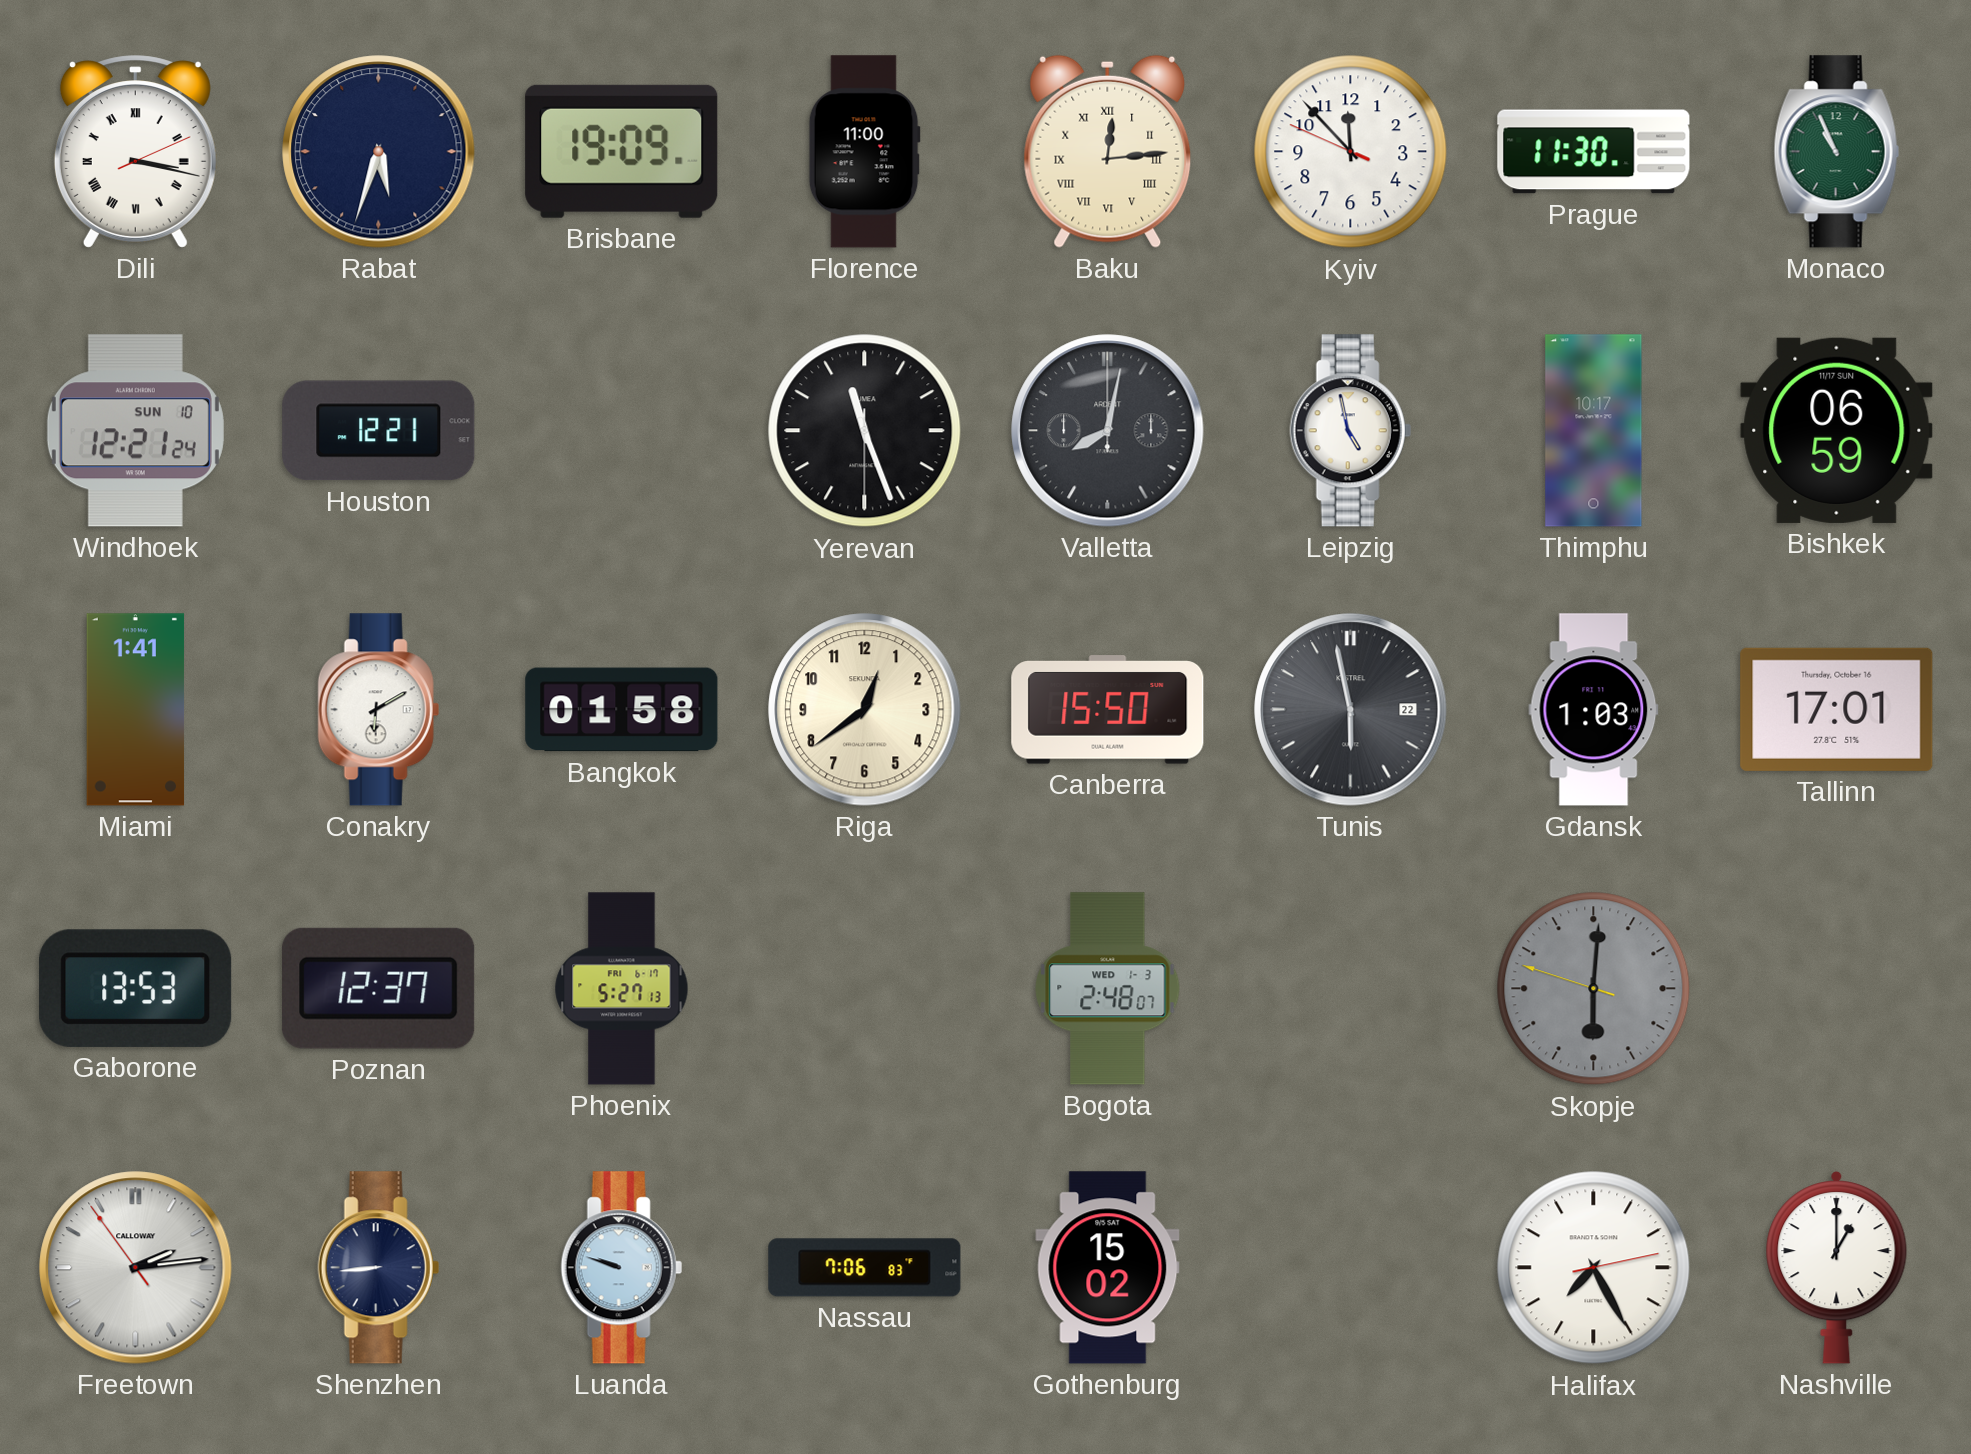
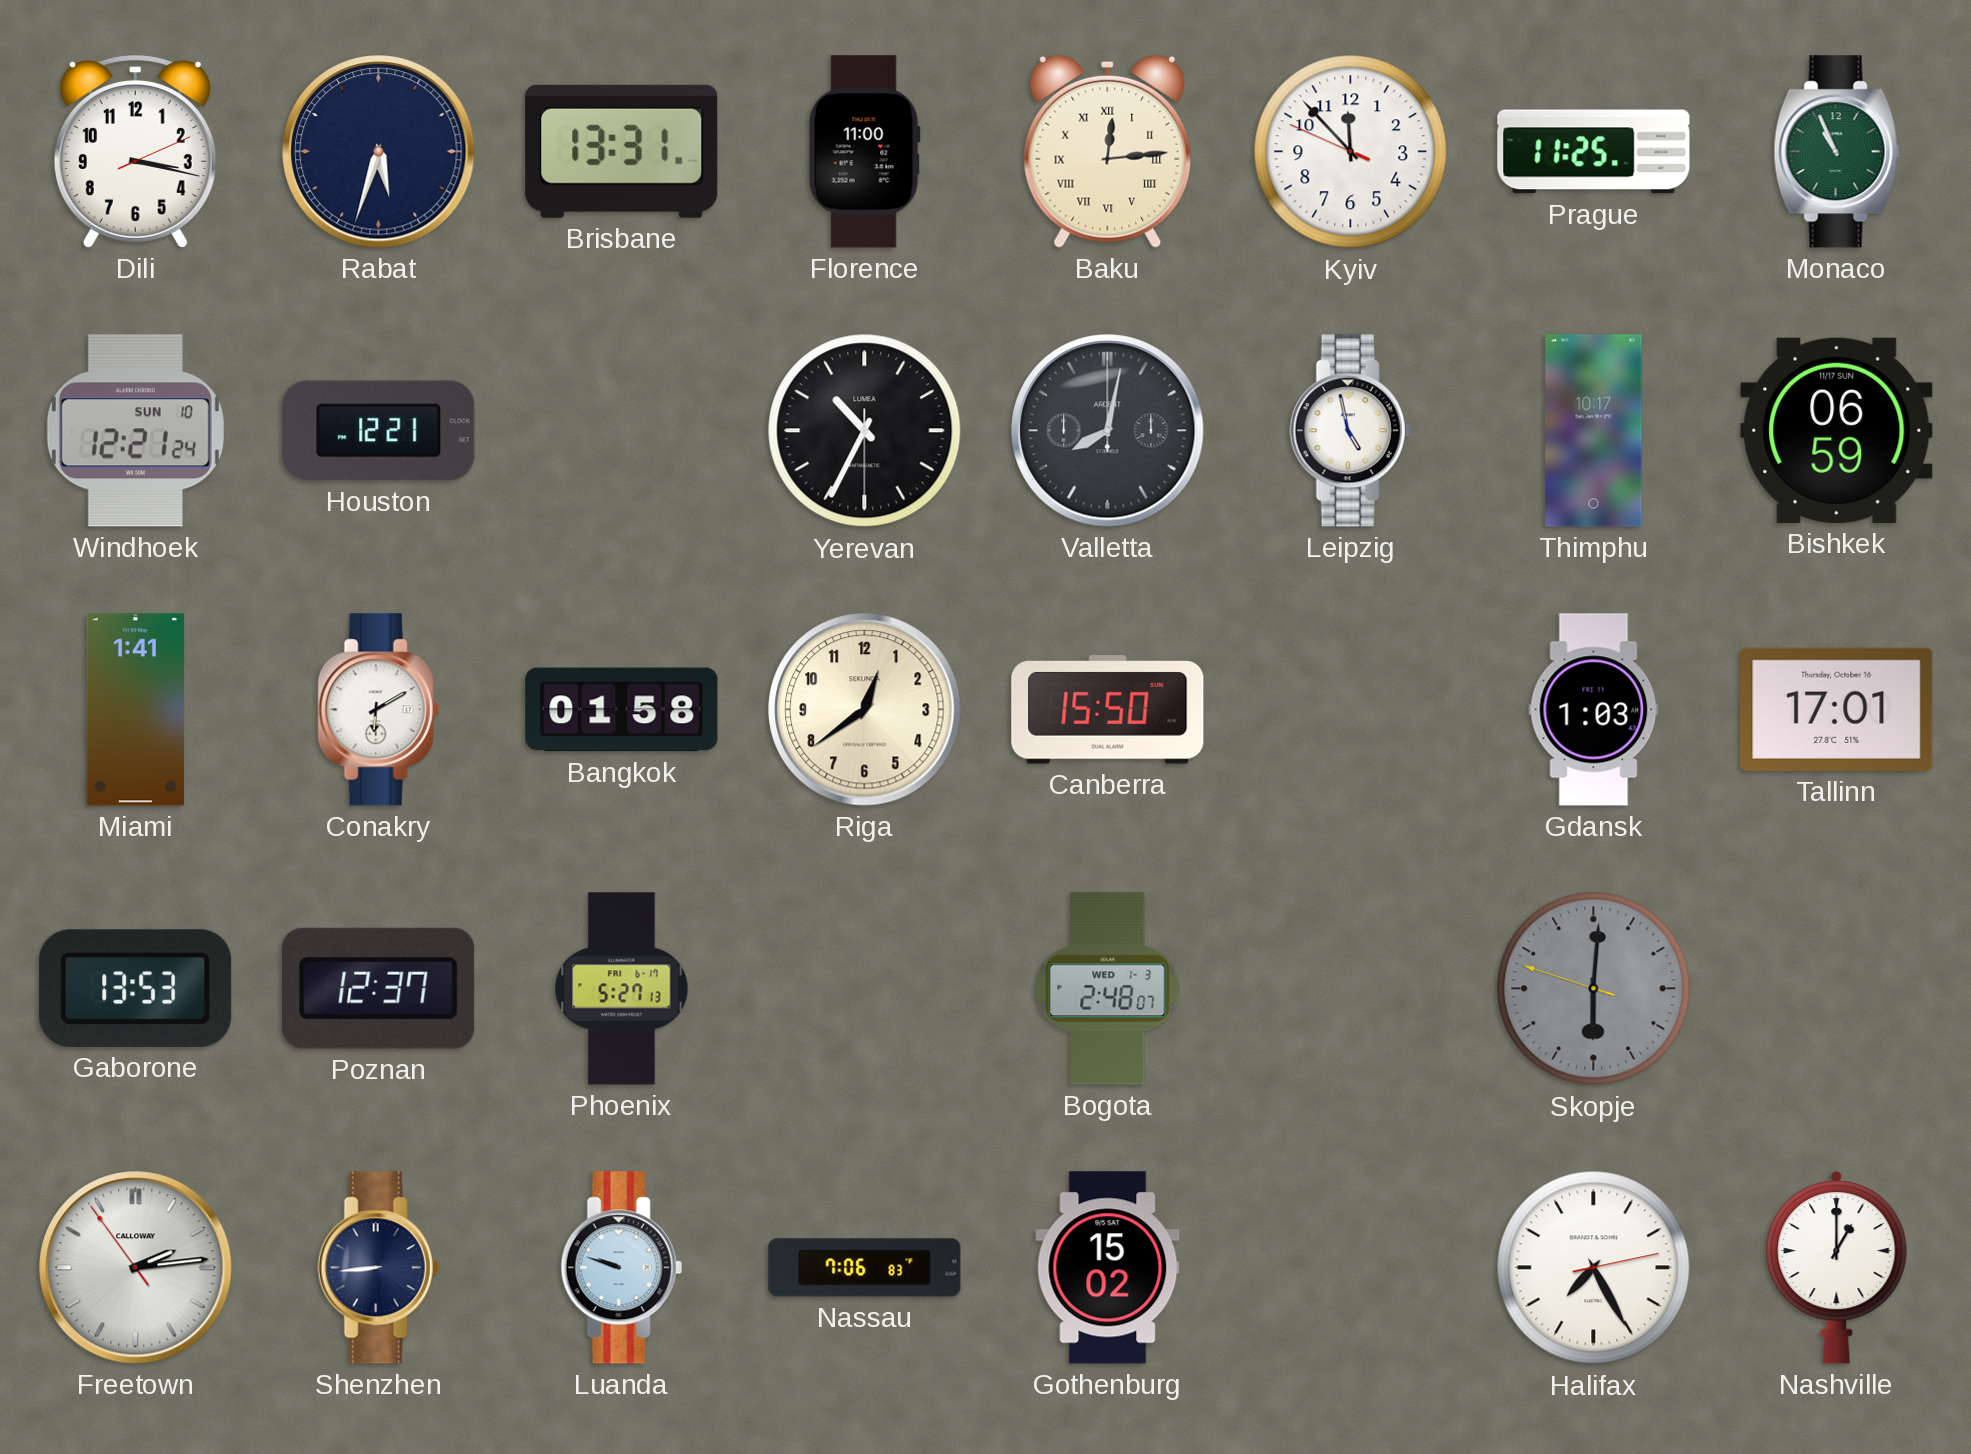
Dili numerals: Roman -> Arabic
Brisbane: 19:09 -> 13:31
Prague: 11:30 -> 11:25
Yerevan: 11:26 -> 10:34
Tunis: 5:58 -> none
